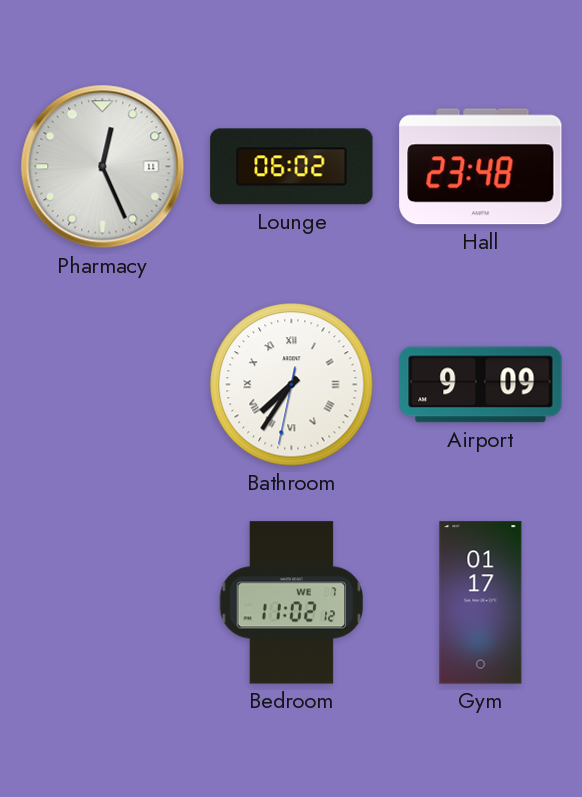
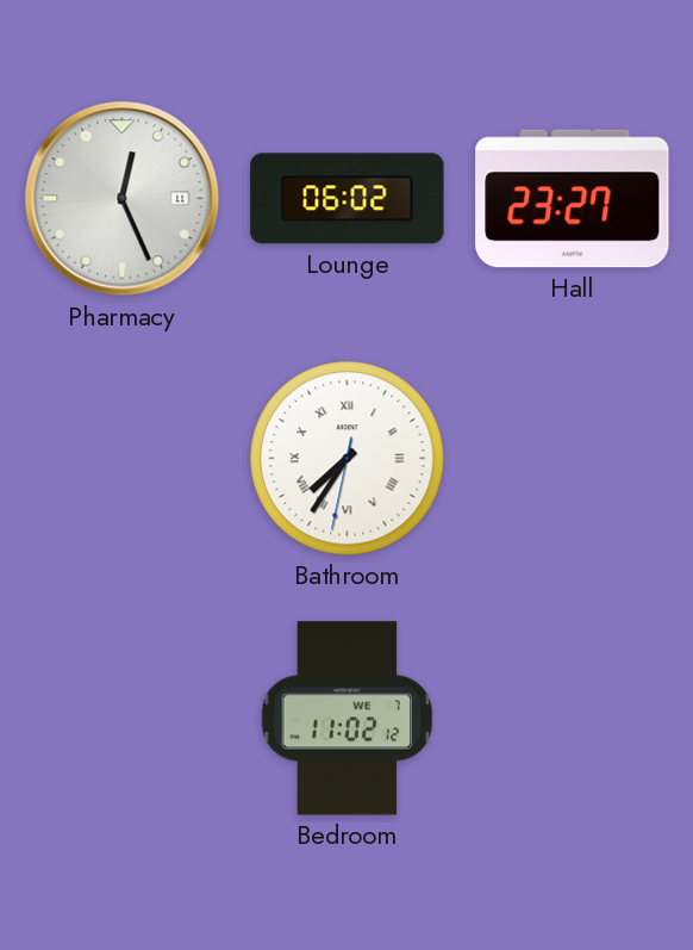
Hall: 23:48 -> 23:27
Airport: 9:09 -> none
Gym: 01:17 -> none
